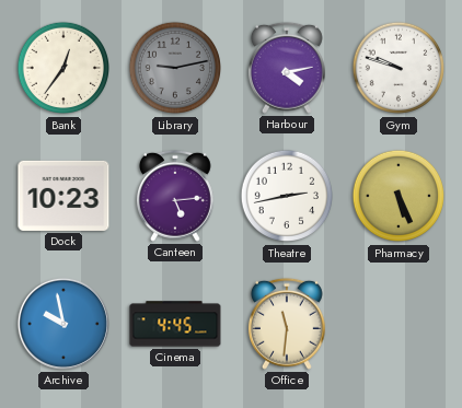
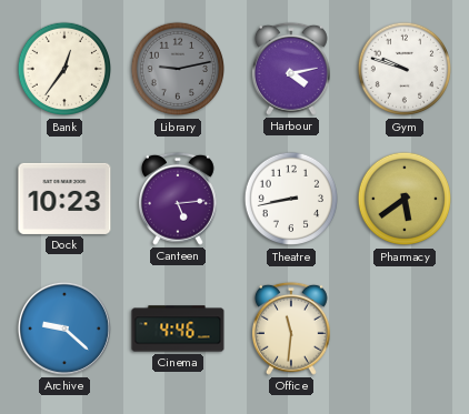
Theatre: 2:43 -> 8:43
Pharmacy: 5:26 -> 5:39
Archive: 9:58 -> 9:22
Cinema: 4:45 -> 4:46
